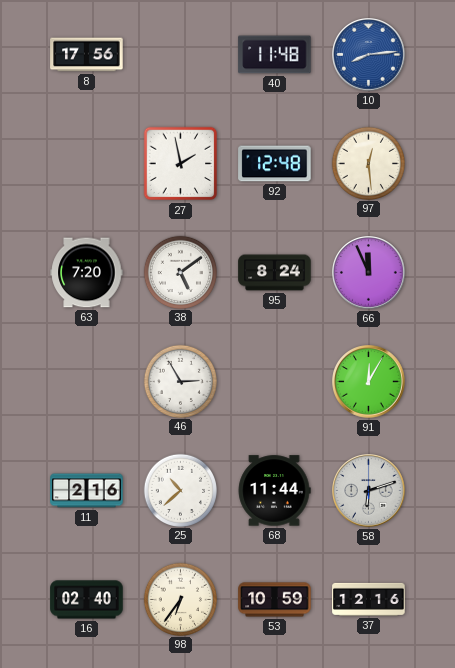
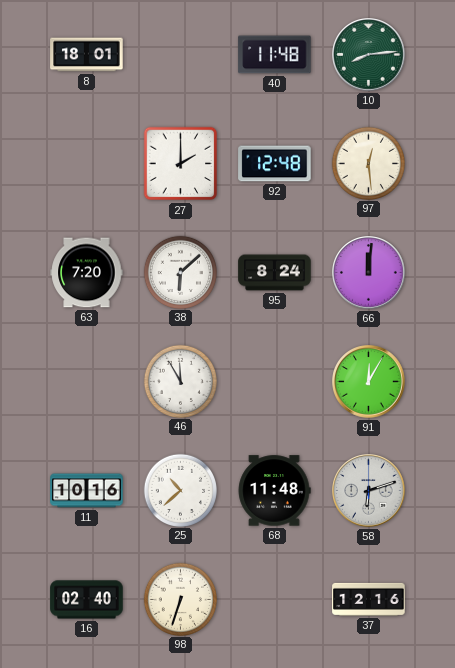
8: 17:56 -> 18:01
10 dial: blue -> green
27: 1:58 -> 2:00
38: 5:09 -> 6:08
66: 11:56 -> 12:01
46: 2:55 -> 11:55
11: 2:16 -> 10:16
68: 11:44 -> 11:48
98: 6:36 -> 6:33
53: 10:59 -> none
